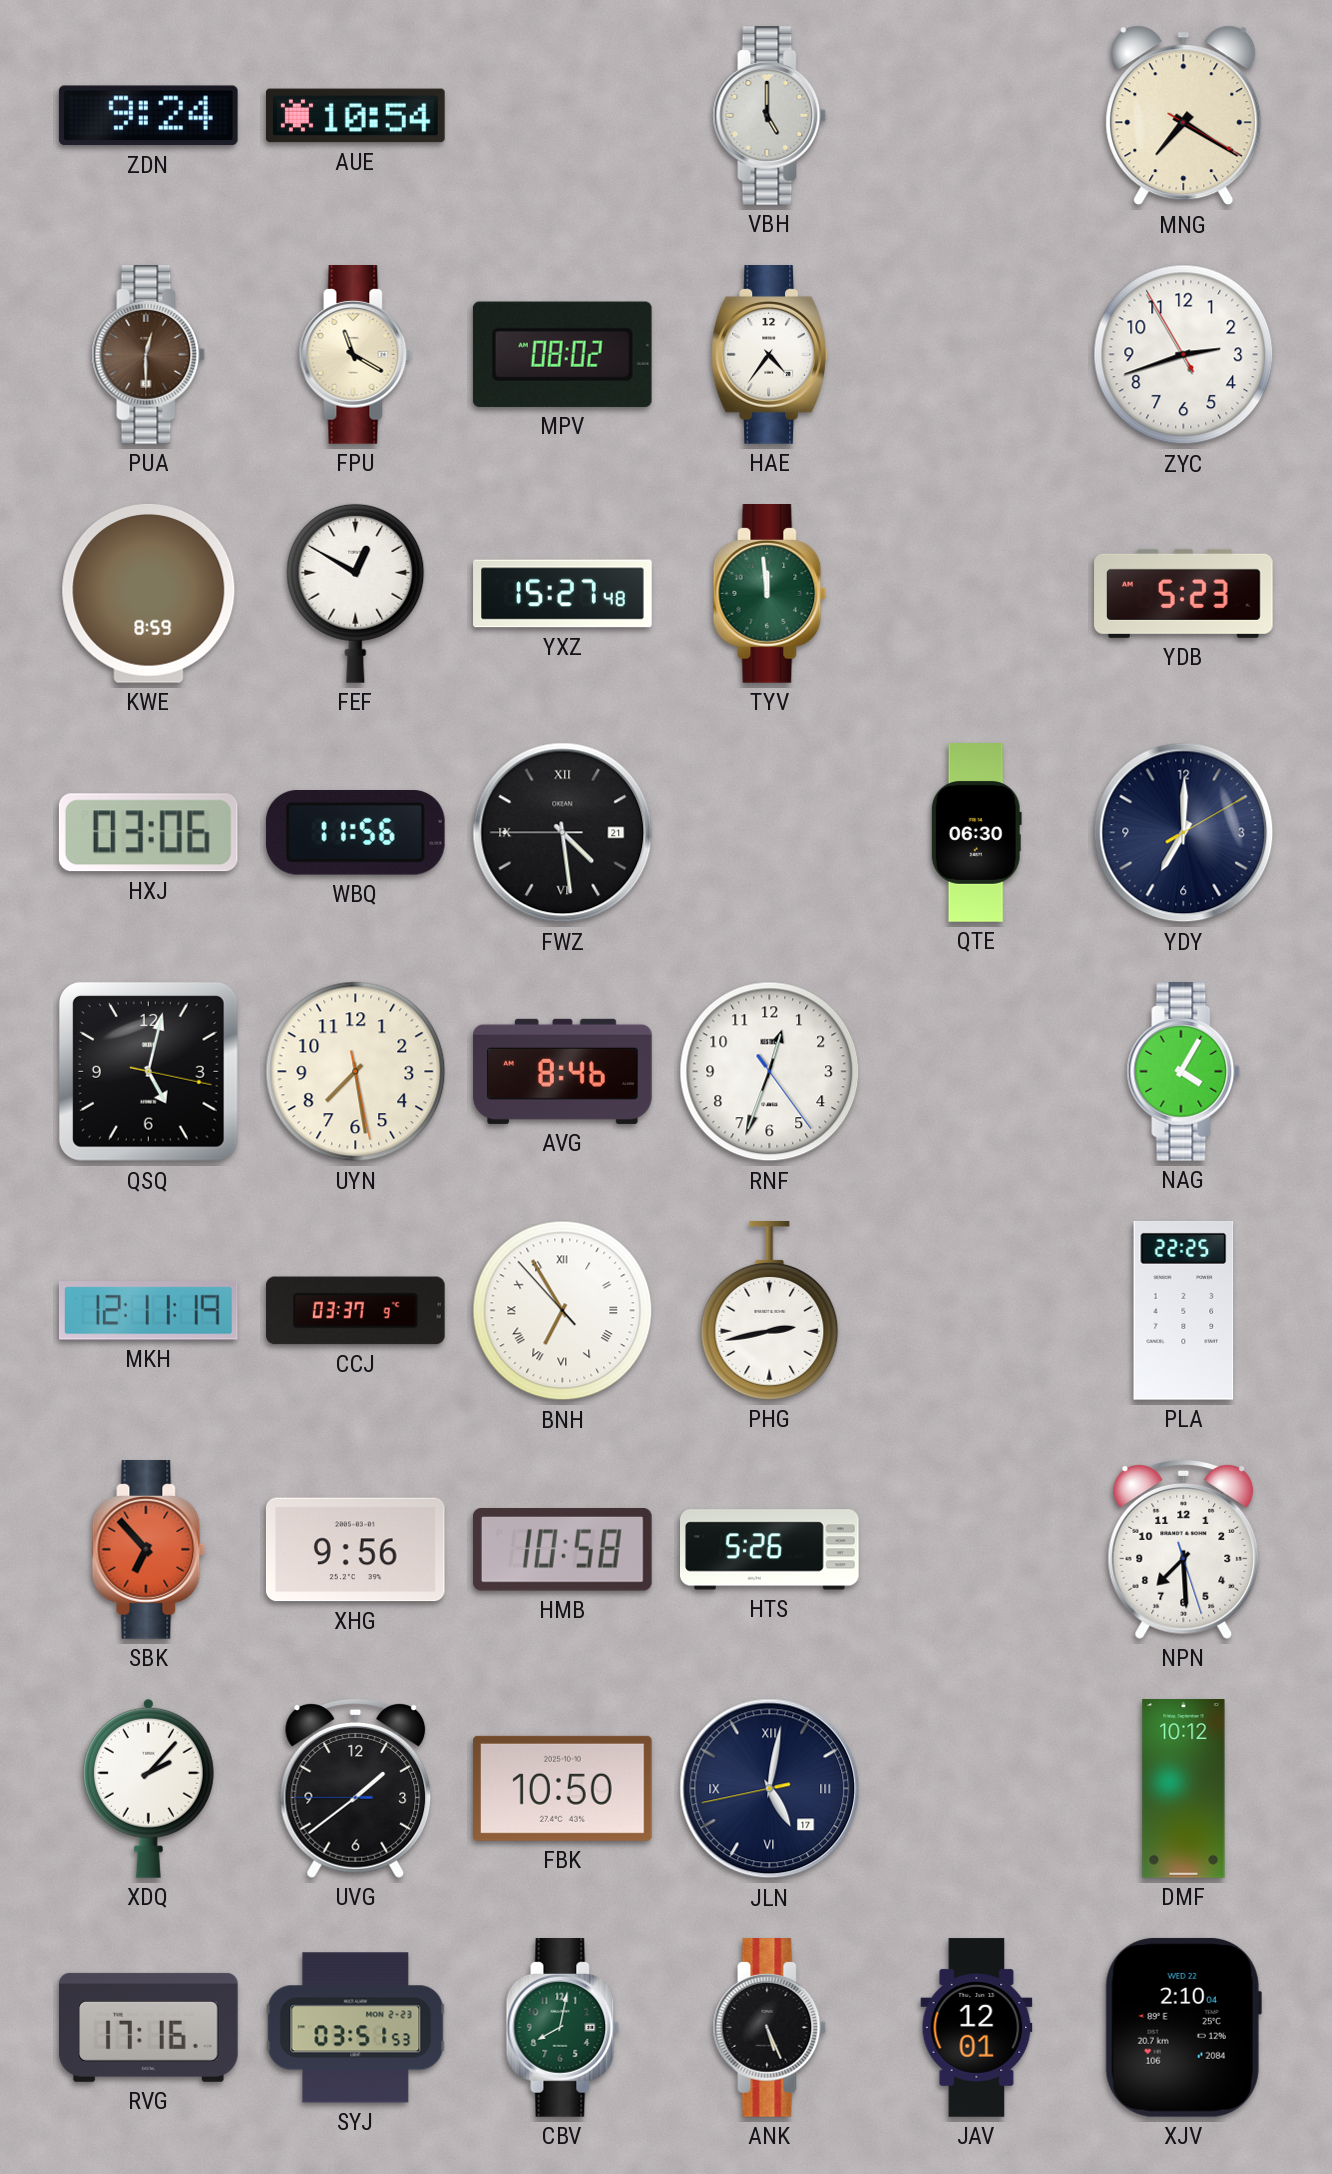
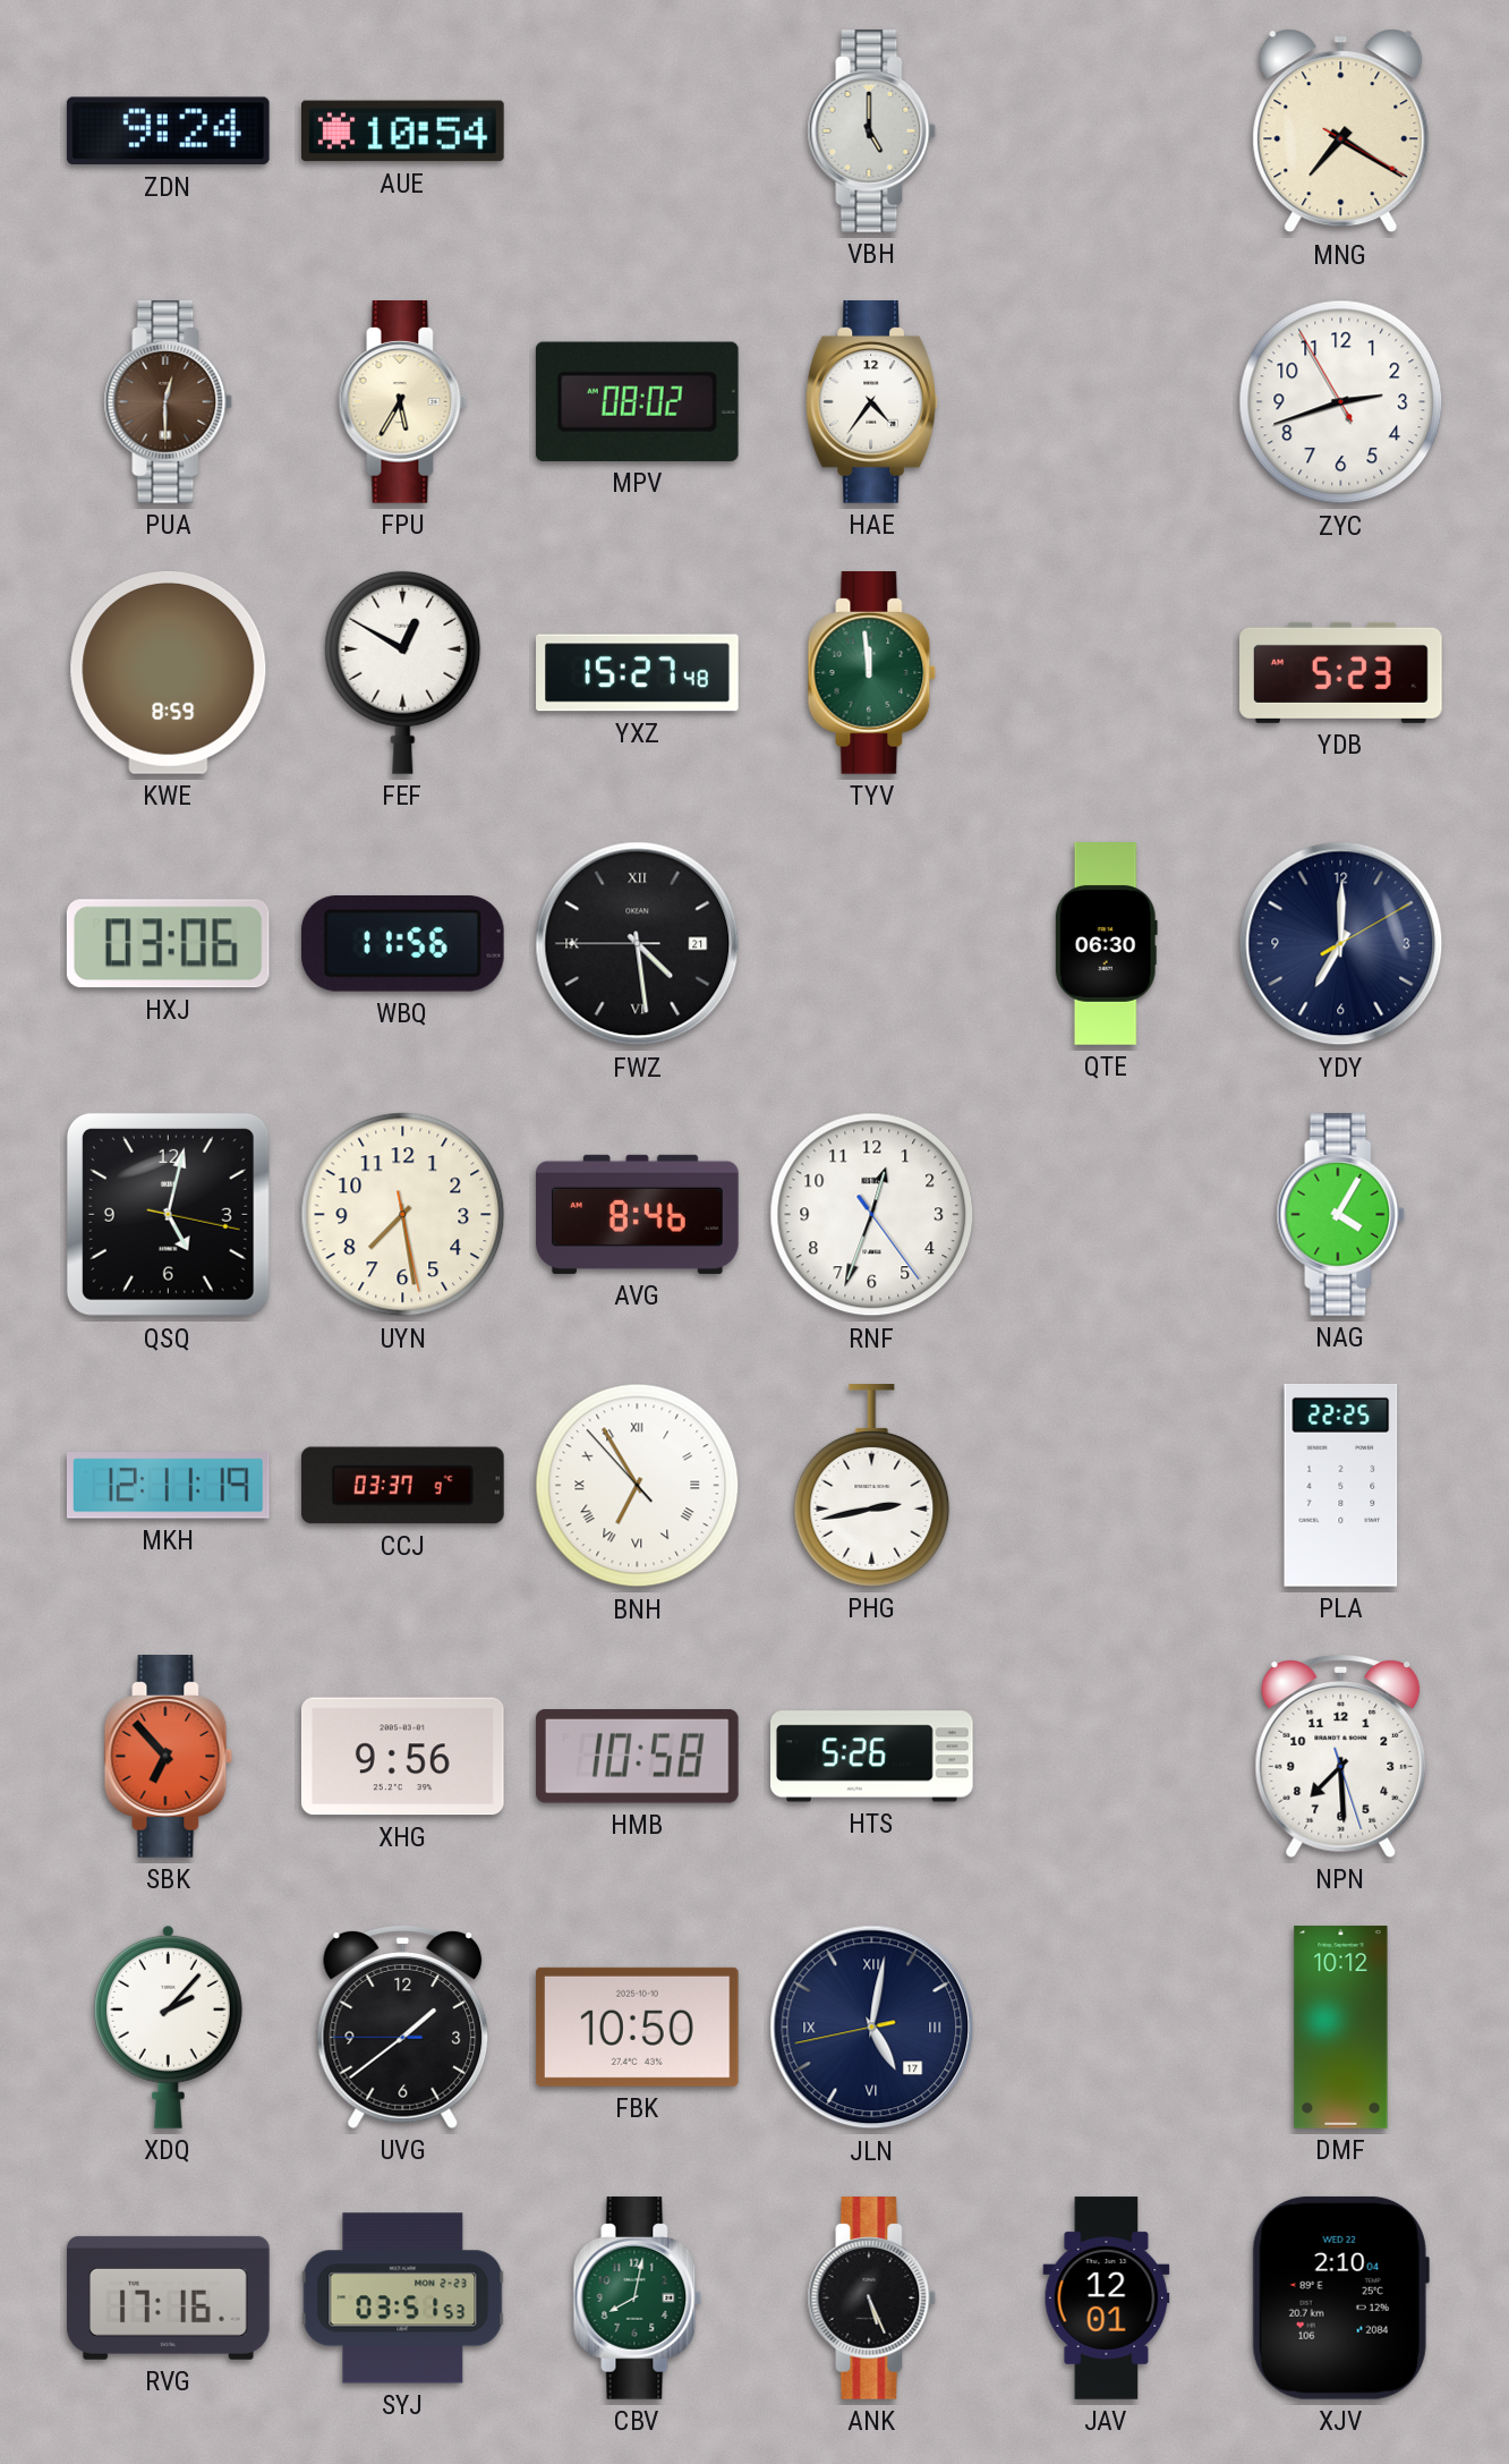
FPU: 11:20 -> 5:35
